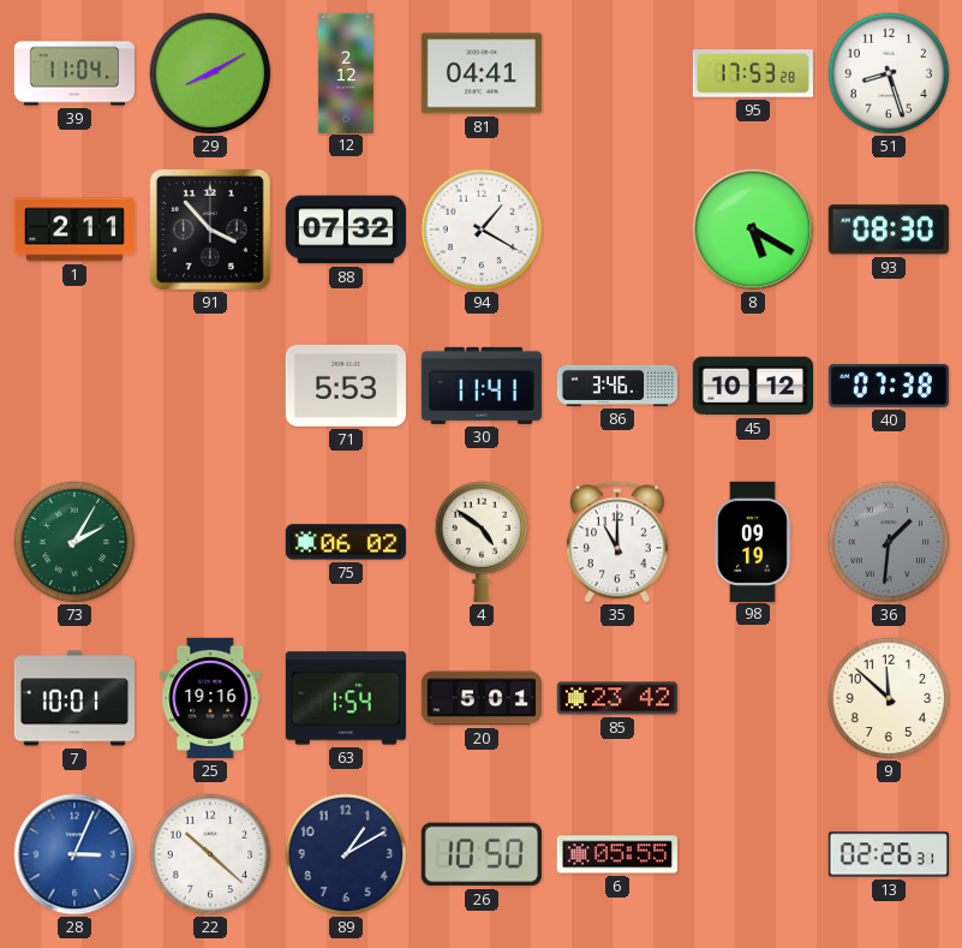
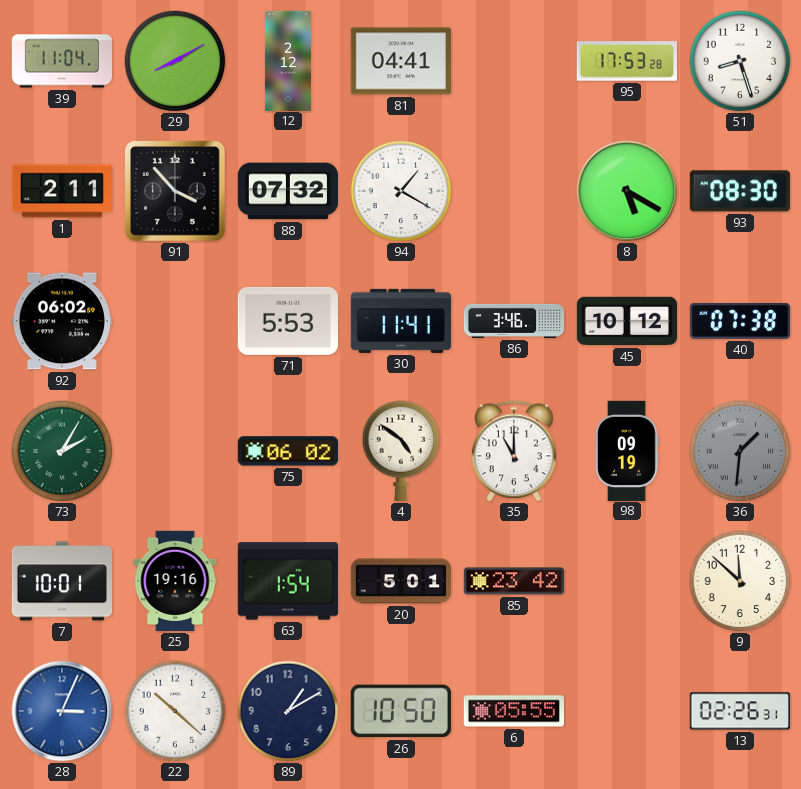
92: none -> 06:02
